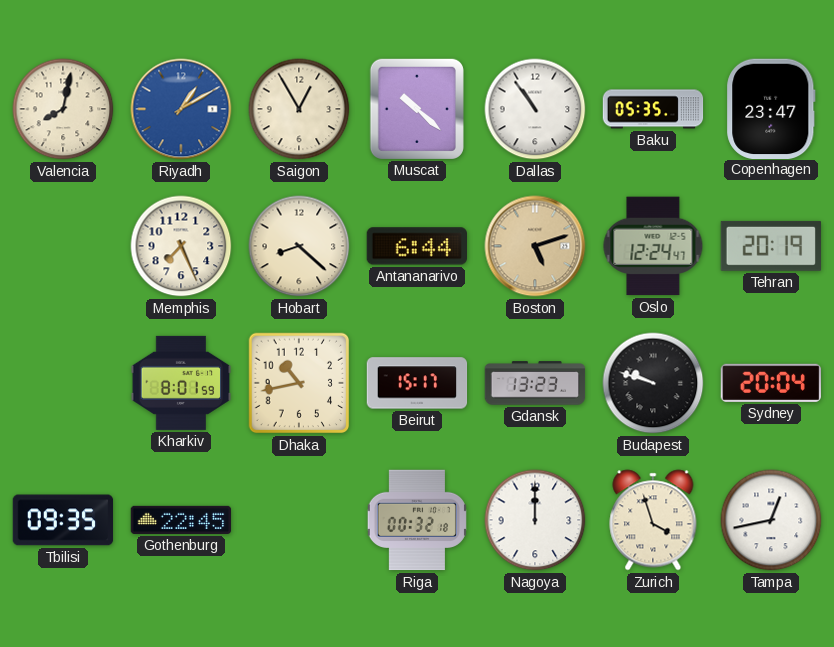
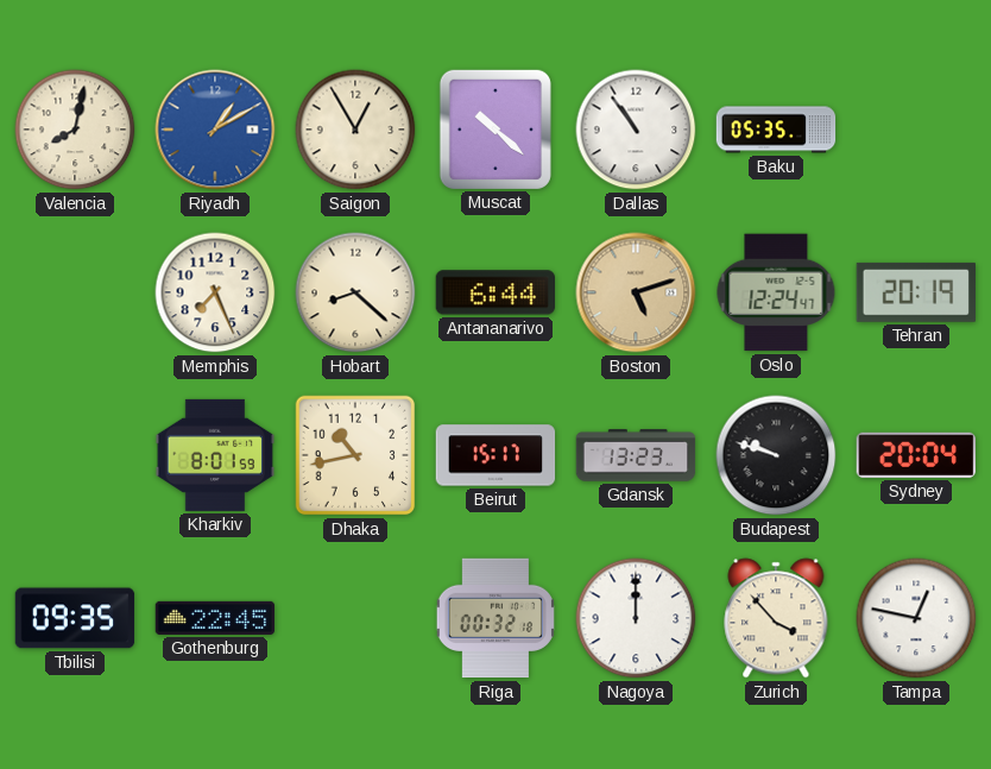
Copenhagen: 23:47 -> none
Zurich: 3:57 -> 3:53
Tampa: 12:43 -> 12:47
